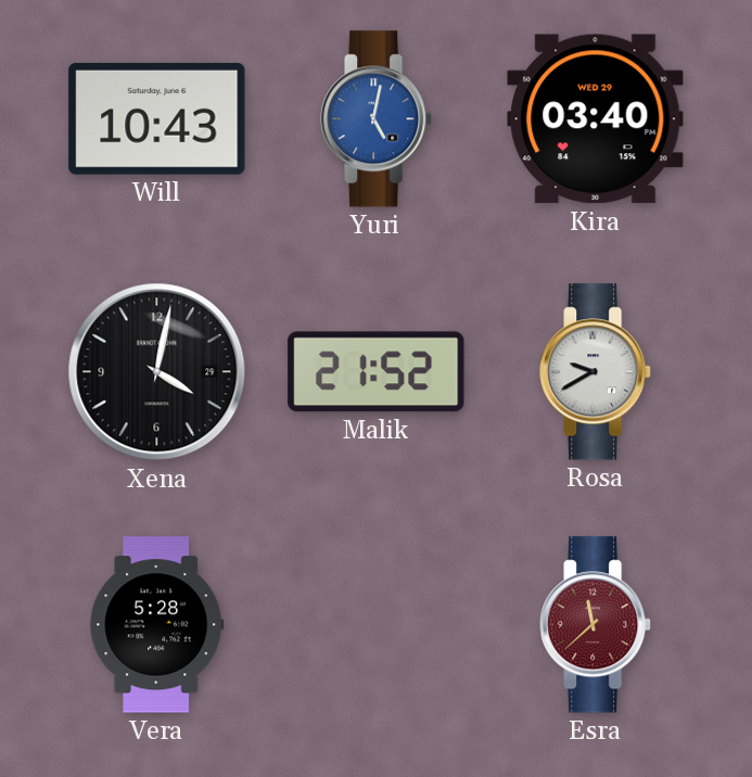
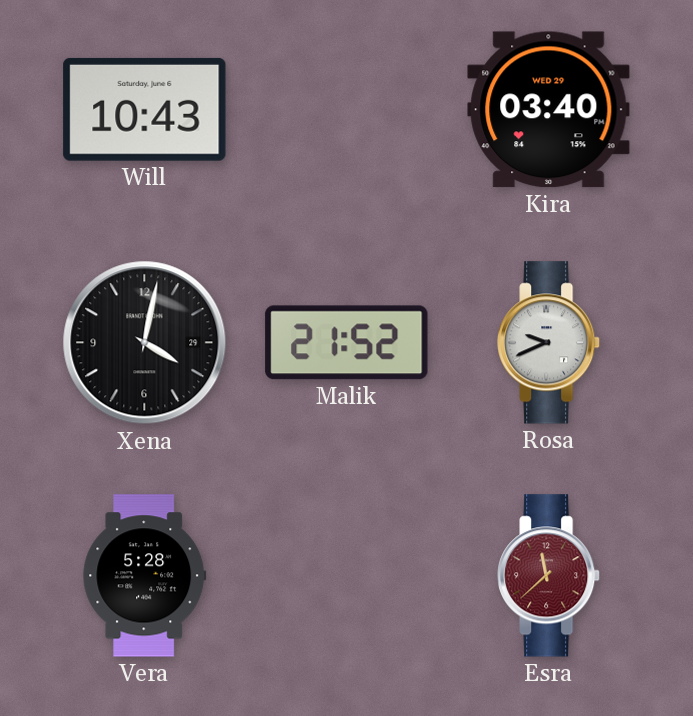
Yuri: 5:02 -> none
Rosa: 9:40 -> 9:41
